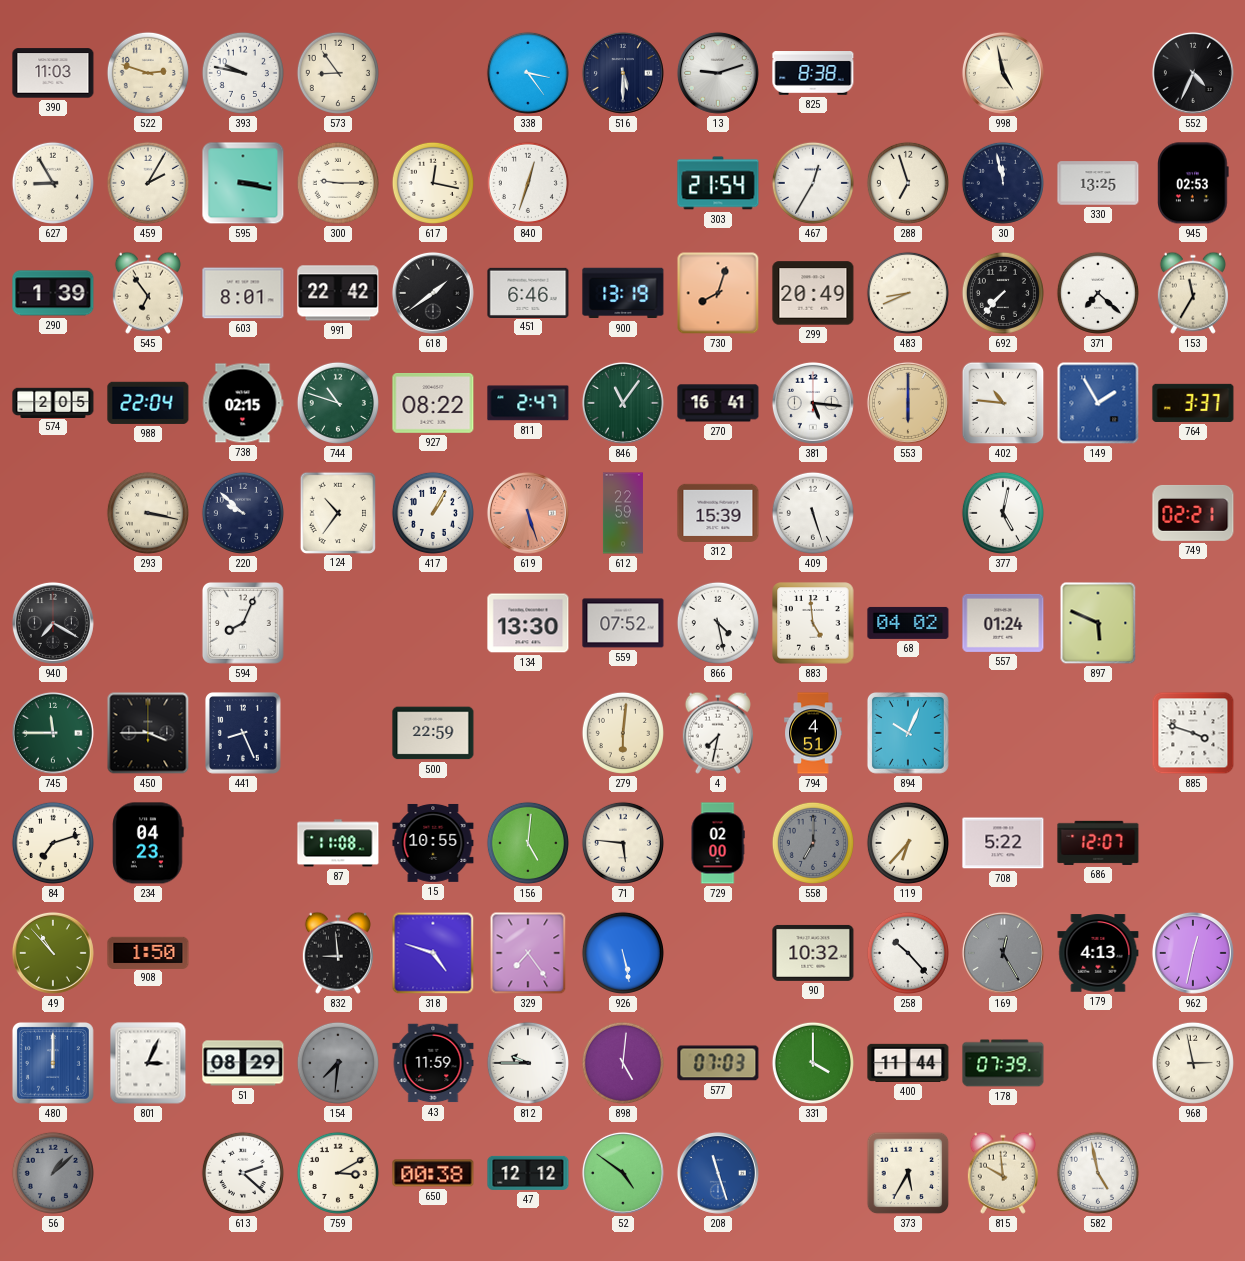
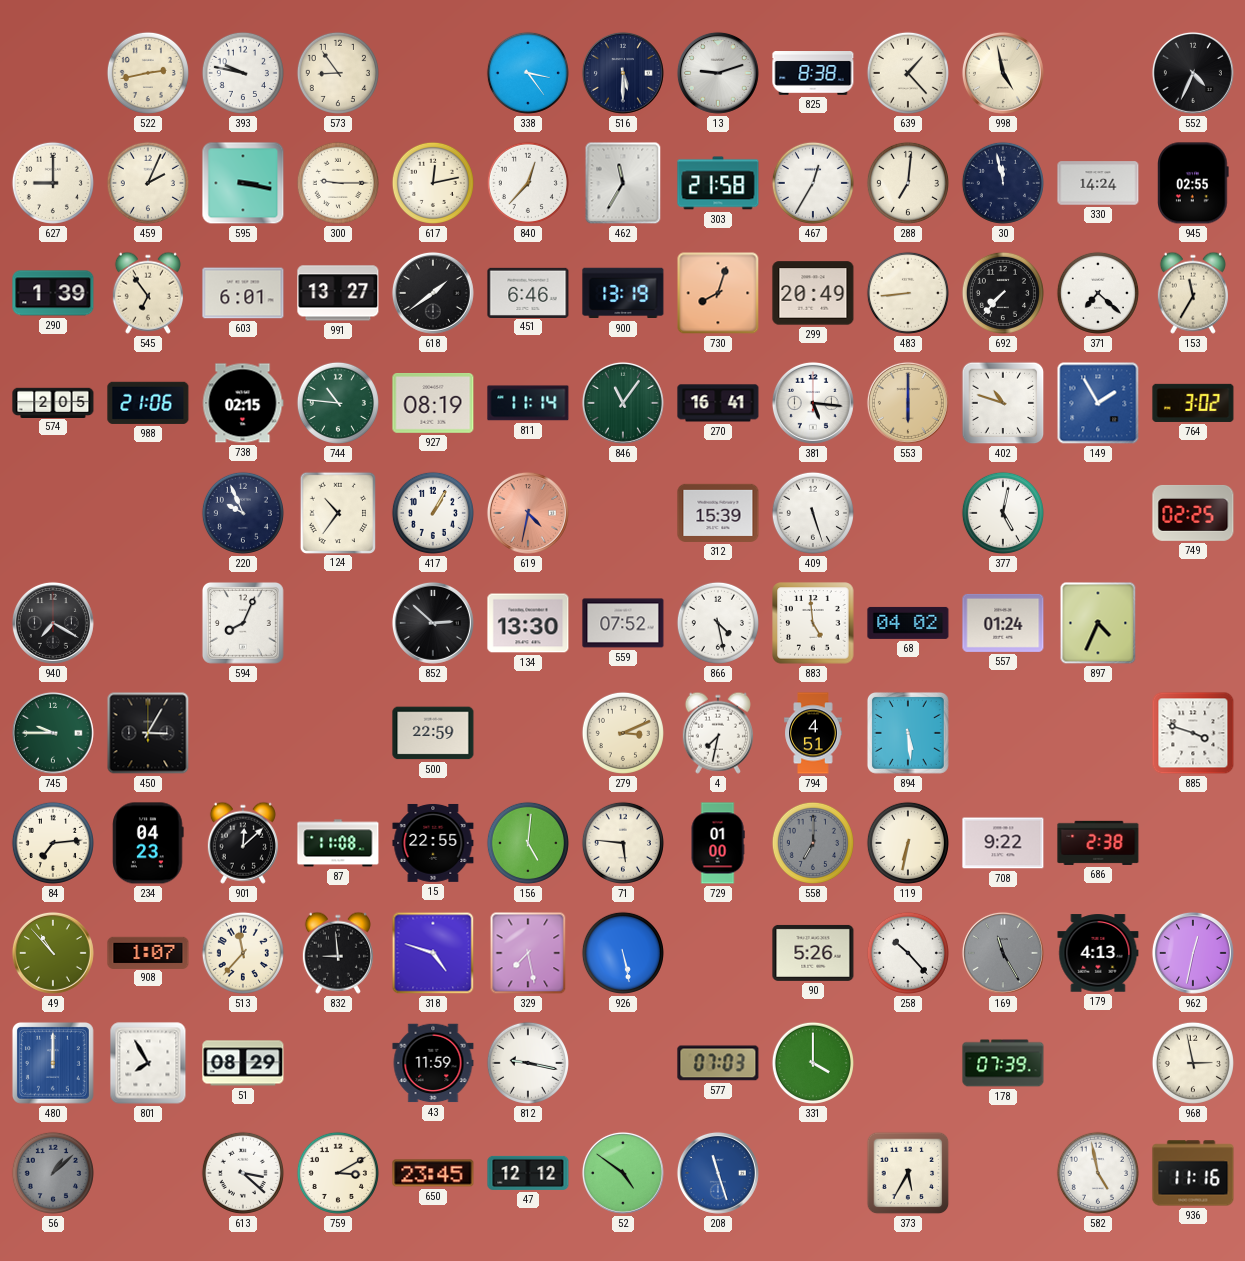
390: 11:03 -> none
522: 2:48 -> 2:43
639: none -> 1:23
627: 8:55 -> 9:00
459: 2:05 -> 2:04
617: 12:17 -> 12:13
840: 12:33 -> 12:37
462: none -> 11:35
303: 21:54 -> 21:58
288: 6:57 -> 7:01
330: 13:25 -> 14:24
945: 02:53 -> 02:55
603: 8:01 -> 6:01
991: 22:42 -> 13:27
483: 8:41 -> 8:44
988: 22:04 -> 21:06
744: 10:48 -> 10:46
927: 08:22 -> 08:19
811: 2:47 -> 11:14
402: 10:46 -> 10:48
764: 3:37 -> 3:02
293: 3:17 -> none
220: 9:52 -> 9:56
619: 5:27 -> 4:32
612: 22:59 -> none
749: 02:21 -> 02:25
852: none -> 2:52
897: 5:49 -> 4:34
745: 11:45 -> 9:45
450: 3:45 -> 3:05
441: 8:26 -> none
279: 6:01 -> 3:11
894: 10:04 -> 5:29
84: 7:12 -> 7:14
901: none -> 12:08
15: 10:55 -> 22:55
729: 02:00 -> 01:00
119: 6:37 -> 6:32
708: 5:22 -> 9:22
686: 12:07 -> 2:38
908: 1:50 -> 1:07
513: none -> 11:37
329: 7:24 -> 7:28
90: 10:32 -> 5:26
169: 12:25 -> 11:25
801: 3:04 -> 7:55
154: 7:31 -> none
812: 9:45 -> 9:17
898: 5:01 -> none
400: 11:44 -> none
613: 2:22 -> 3:22
650: 00:38 -> 23:45
815: 9:59 -> none
936: none -> 11:16
